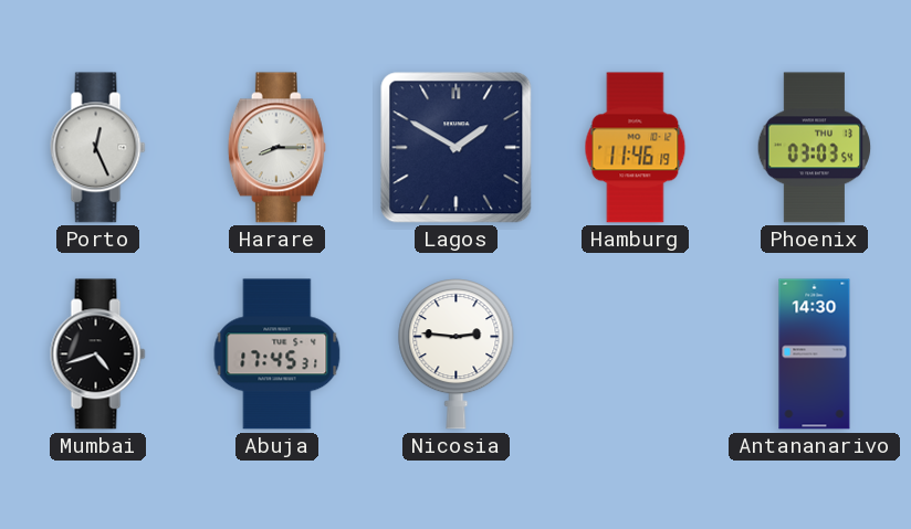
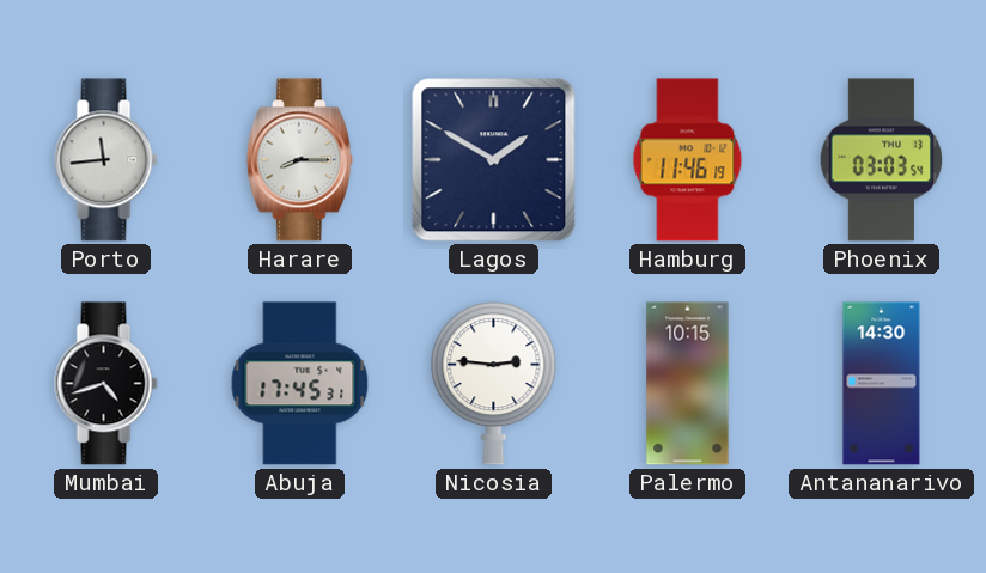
Porto: 12:26 -> 11:44
Palermo: none -> 10:15
